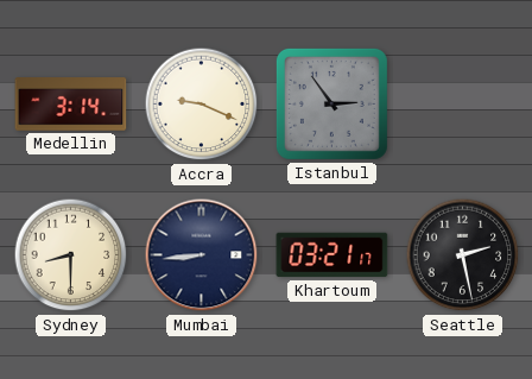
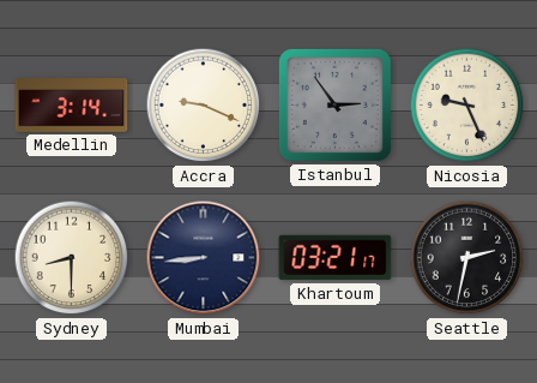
Nicosia: none -> 9:26
Seattle: 2:28 -> 2:32
